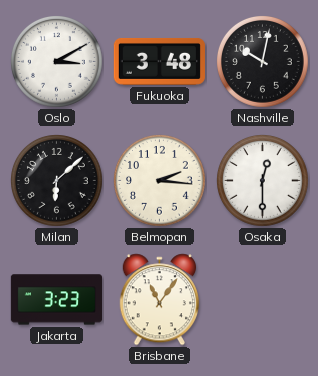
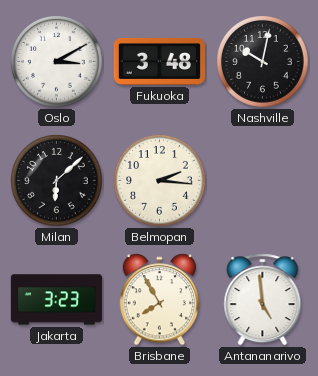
Osaka: 12:30 -> none
Brisbane: 11:06 -> 7:55
Antananarivo: none -> 4:59
